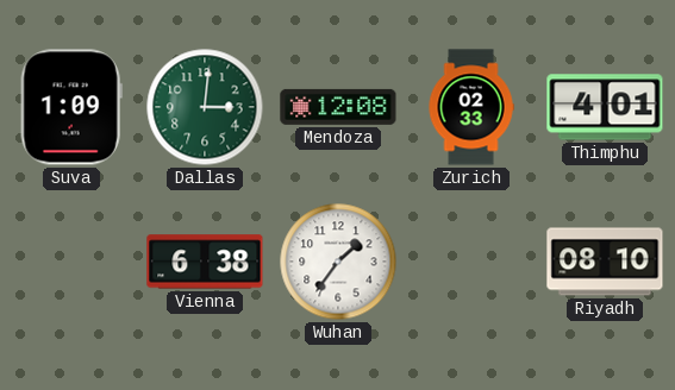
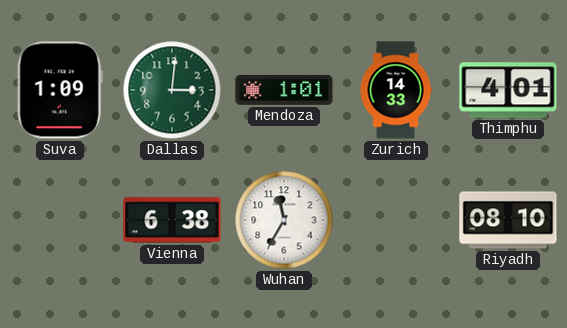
Mendoza: 12:08 -> 1:01
Zurich: 02:33 -> 14:33
Wuhan: 1:36 -> 11:35
